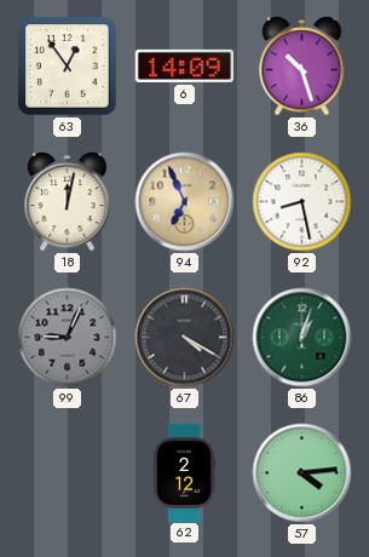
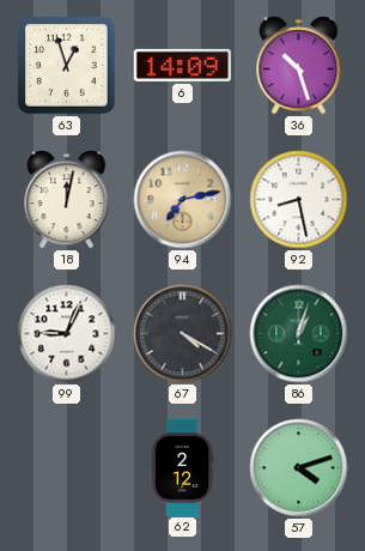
63: 12:54 -> 12:57
94: 6:56 -> 7:13
99 dial: grey -> white
57: 4:14 -> 4:12
